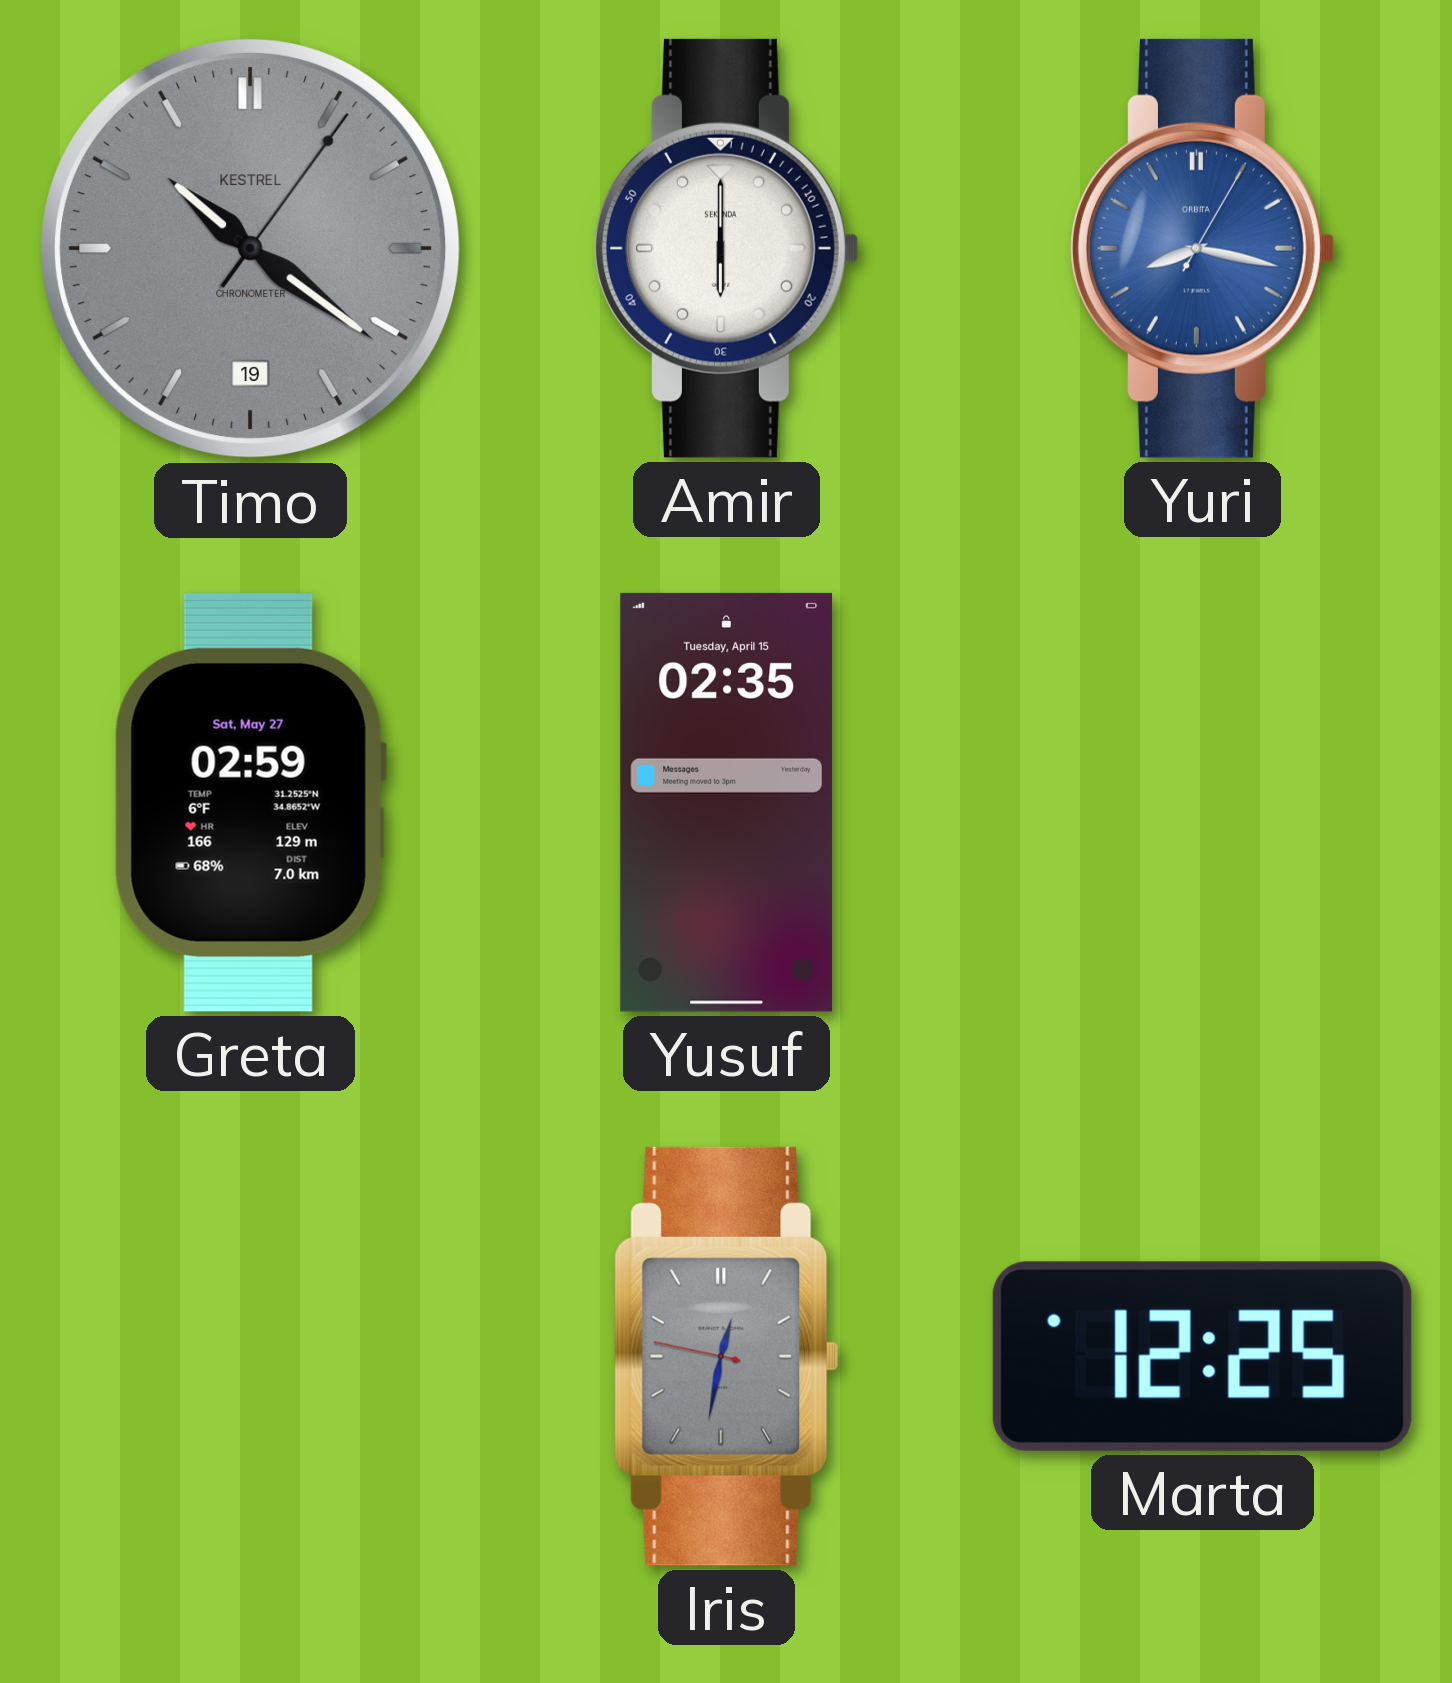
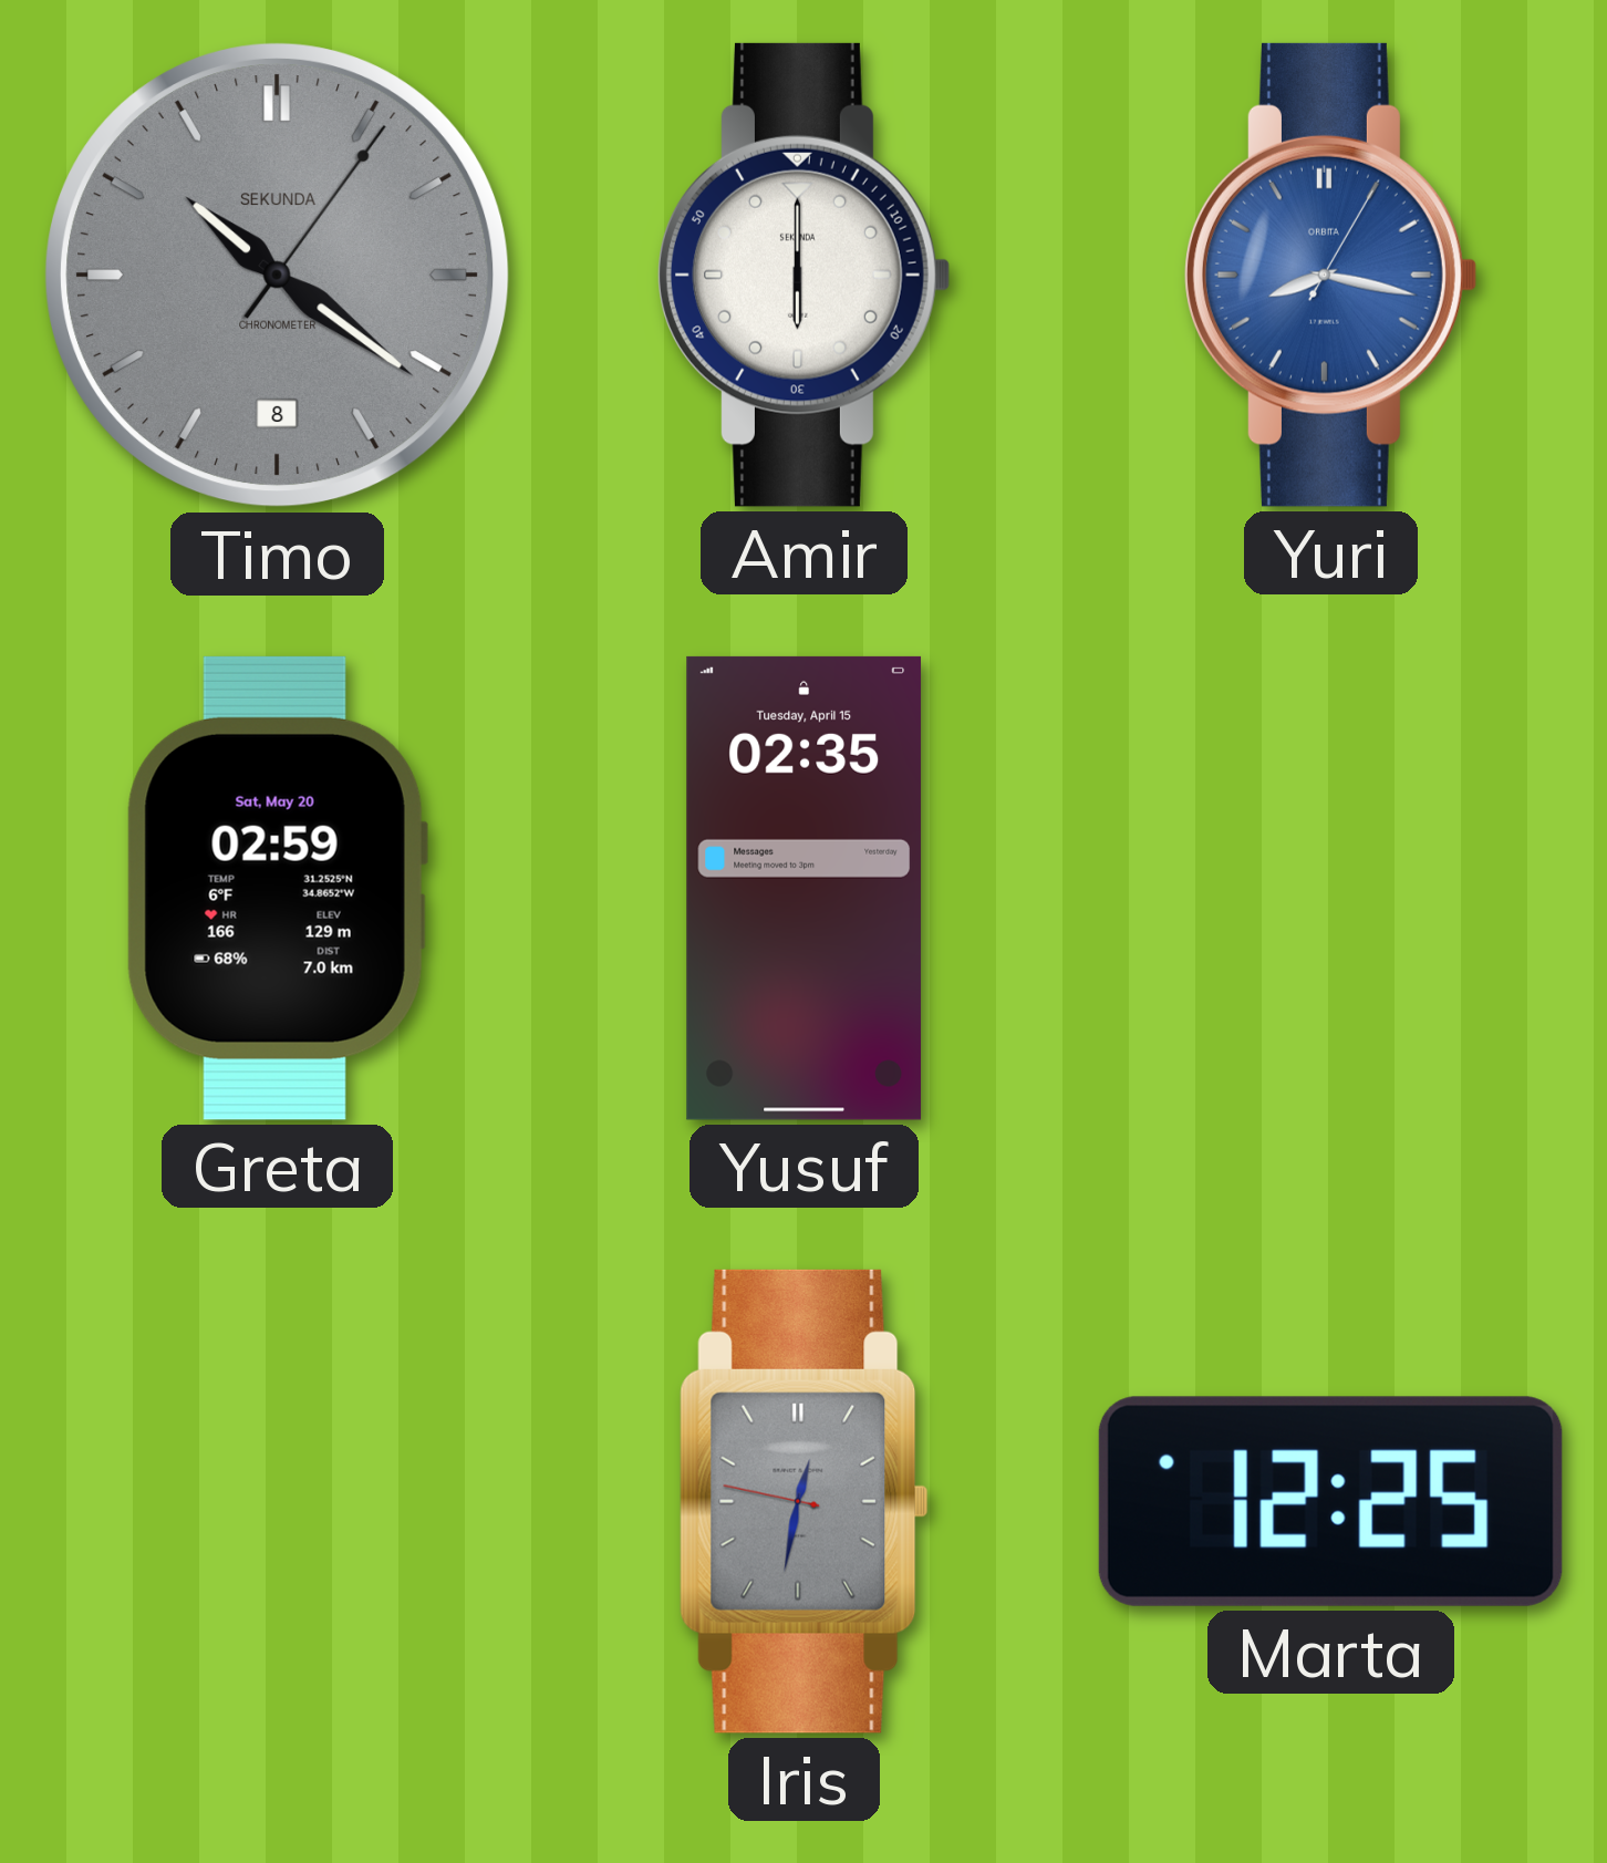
Timo date: 19 -> 8
Timo brand: KESTREL -> SEKUNDA
Greta date: Sat, May 27 -> Sat, May 20
